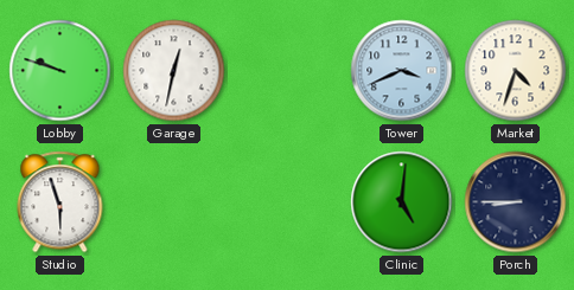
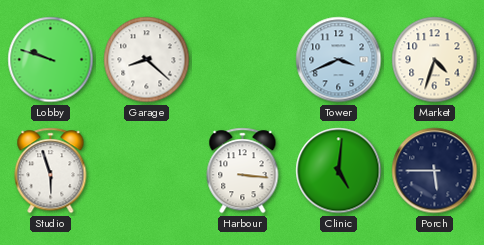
Garage: 12:32 -> 8:22
Harbour: none -> 3:16
Porch: 8:45 -> 5:45
